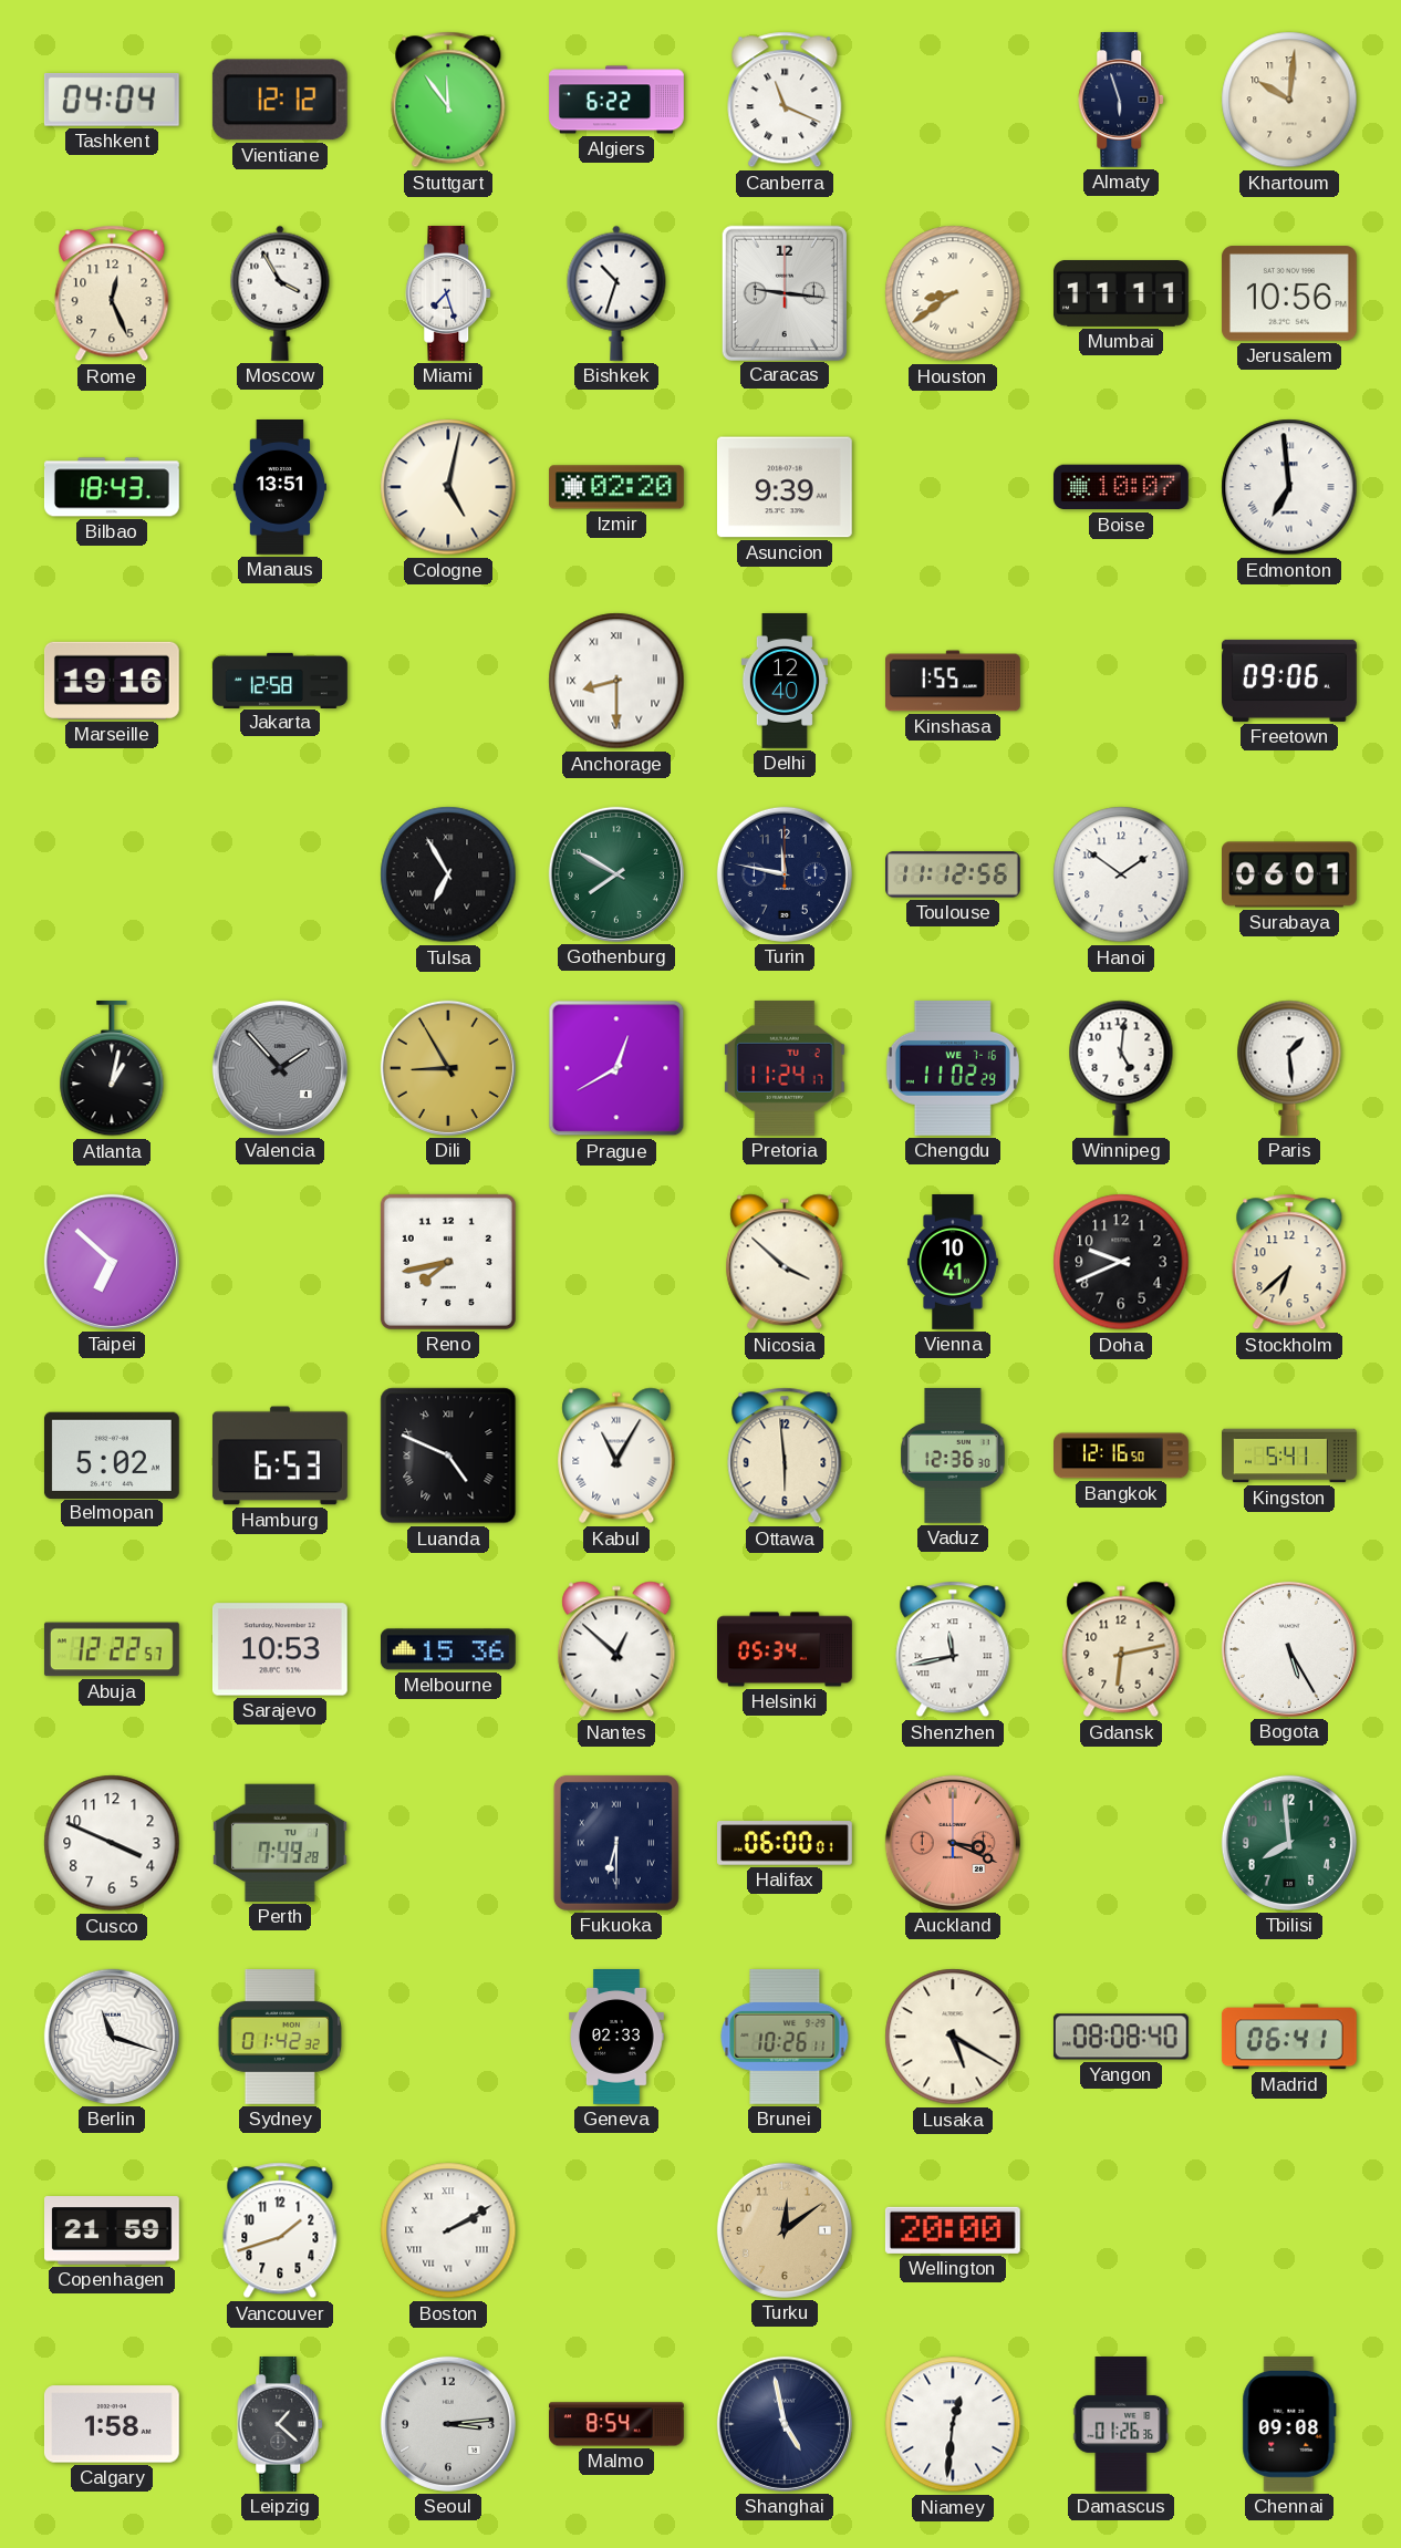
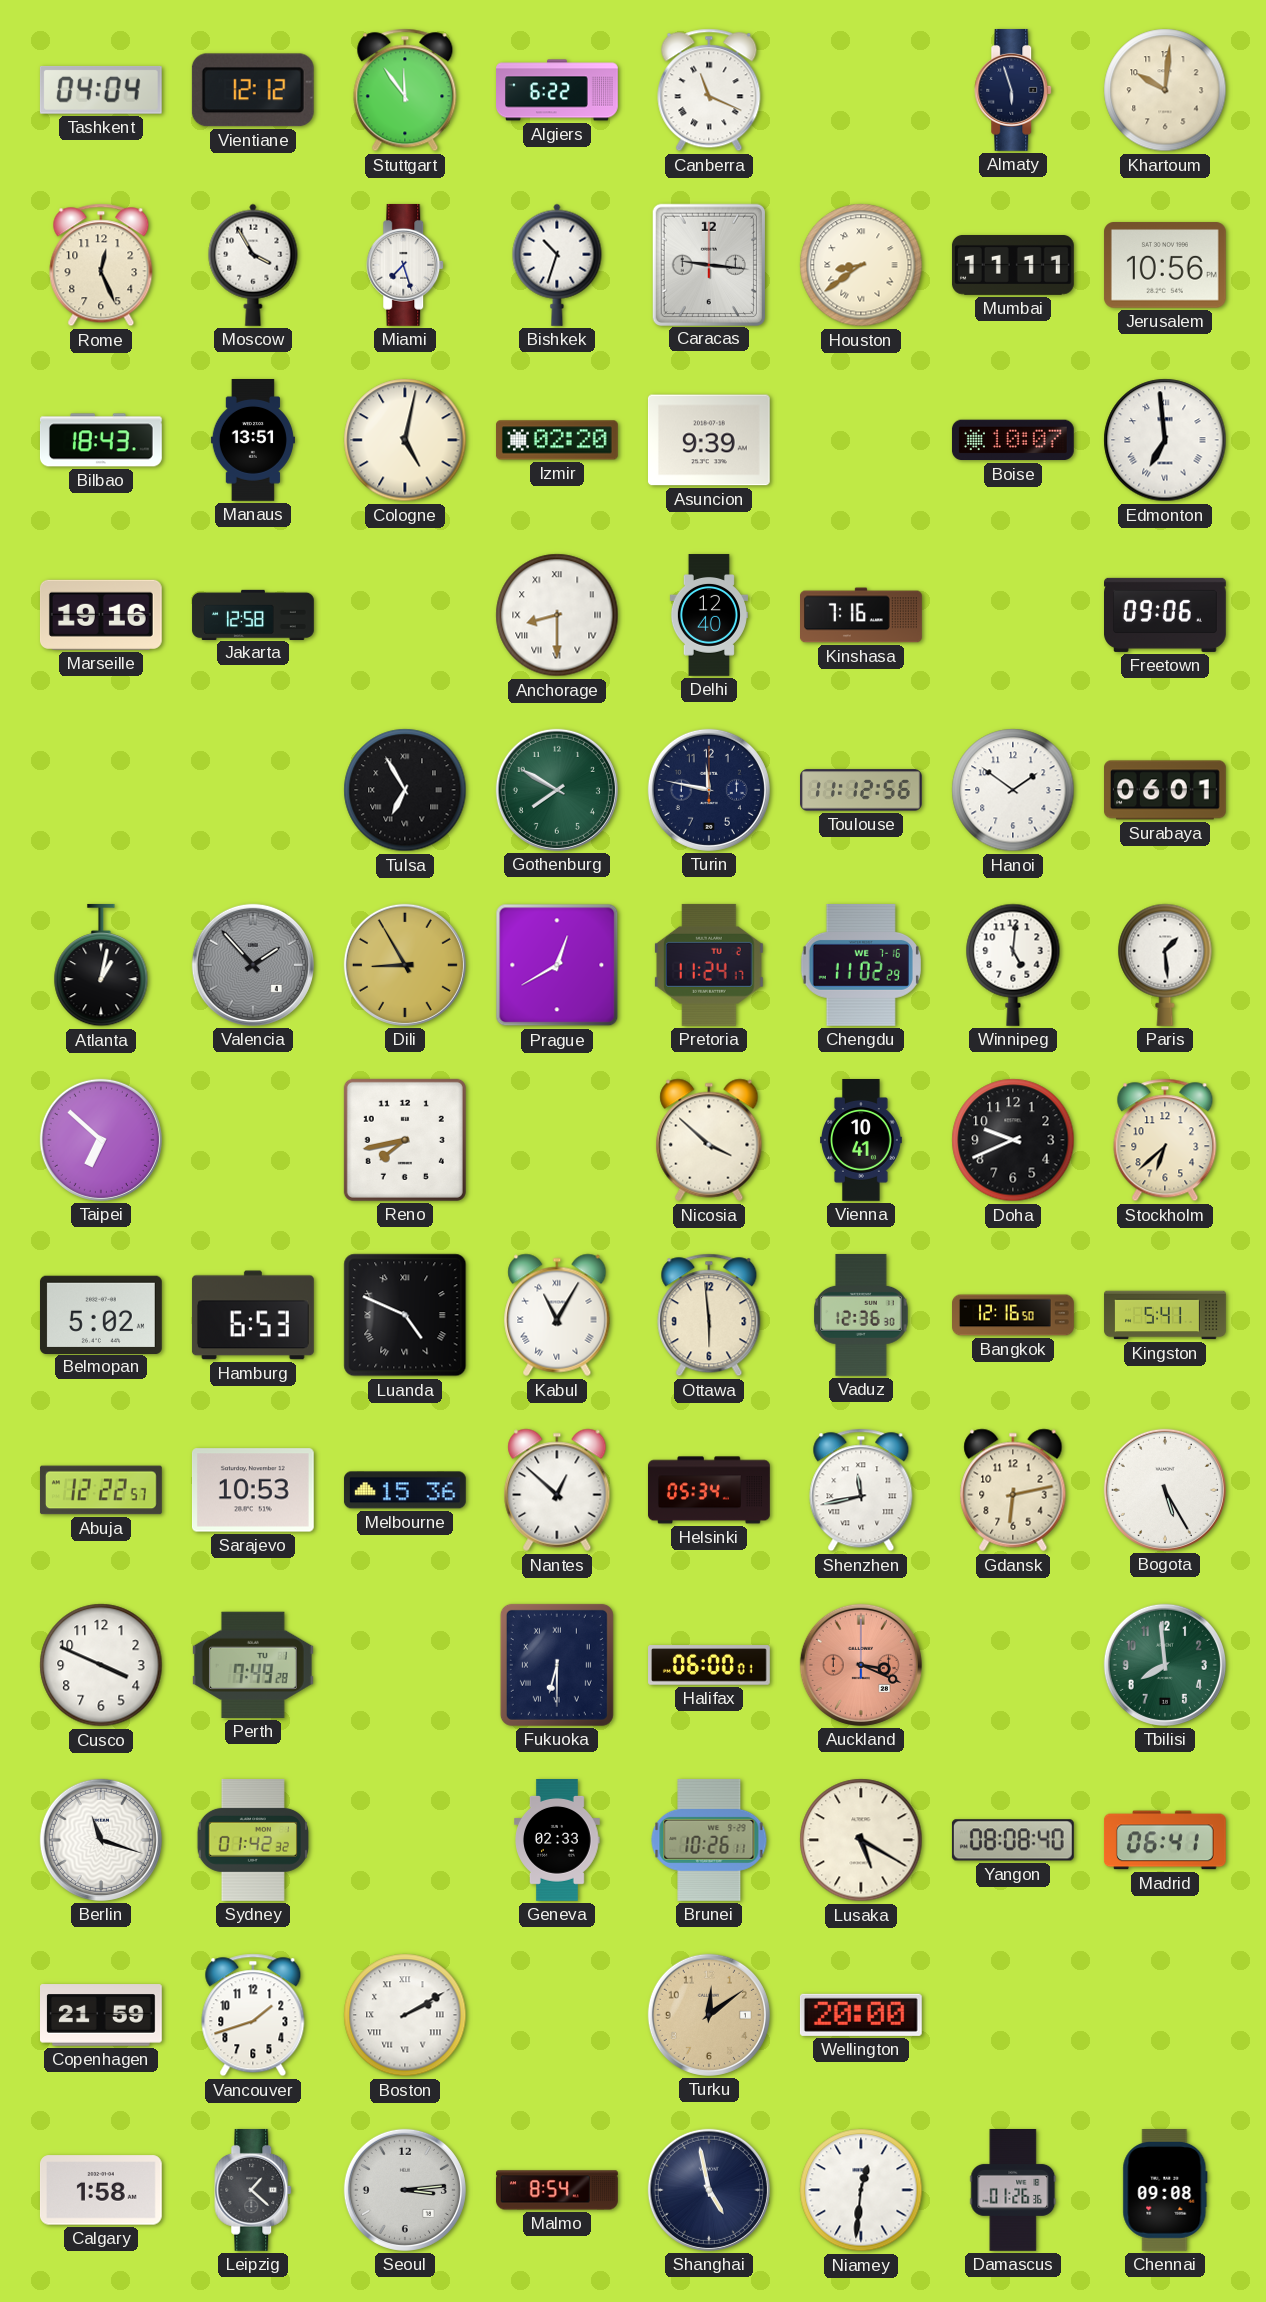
Kinshasa: 1:55 -> 7:16
